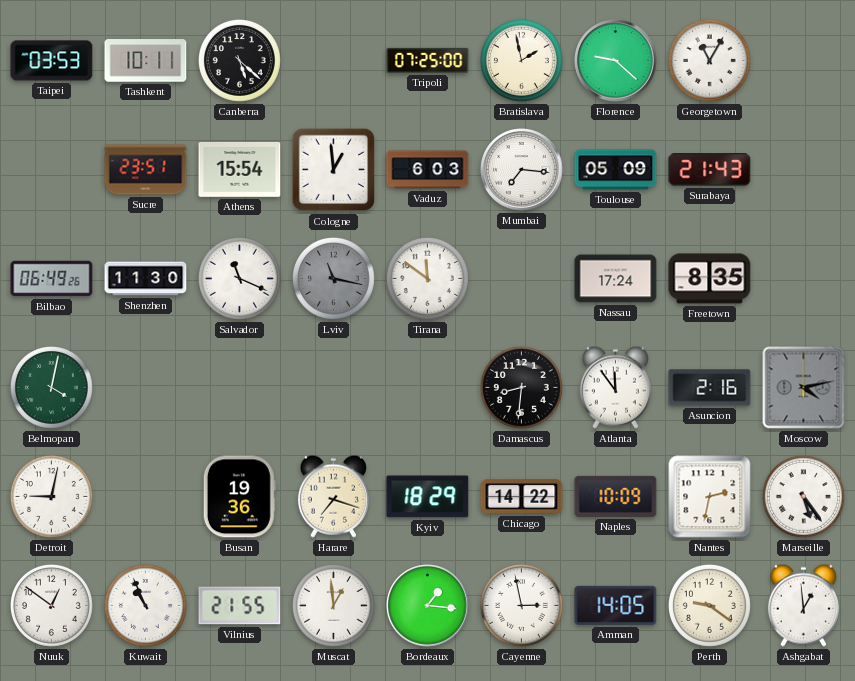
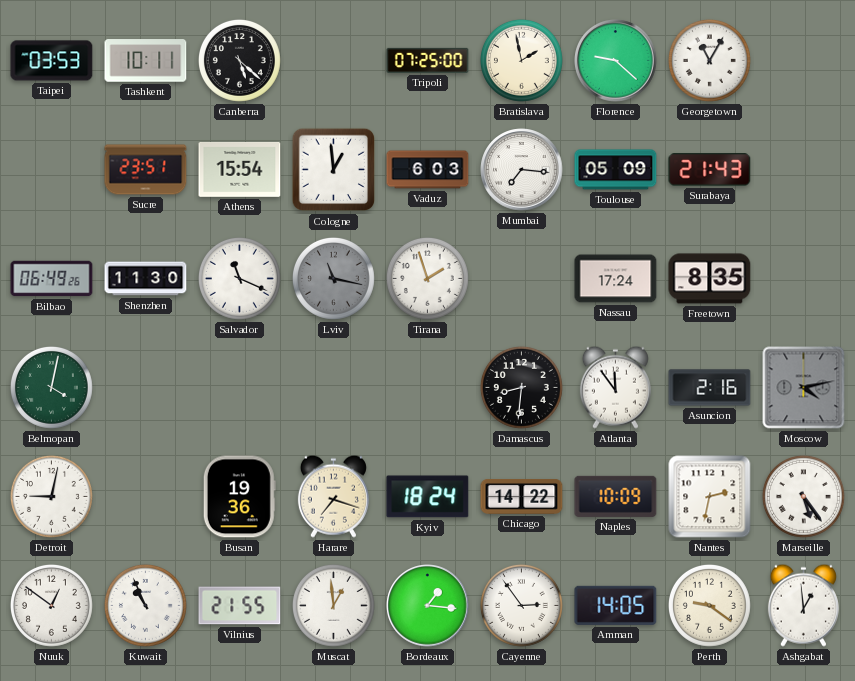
Tirana: 11:51 -> 1:57
Kyiv: 18:29 -> 18:24
Cayenne: 2:58 -> 2:54
